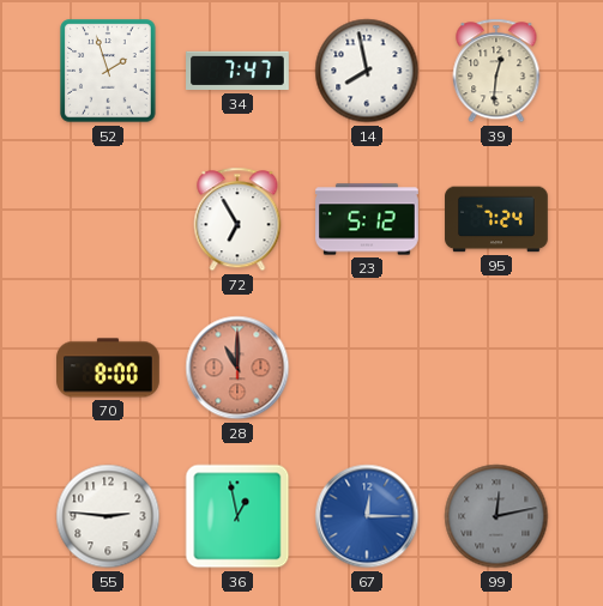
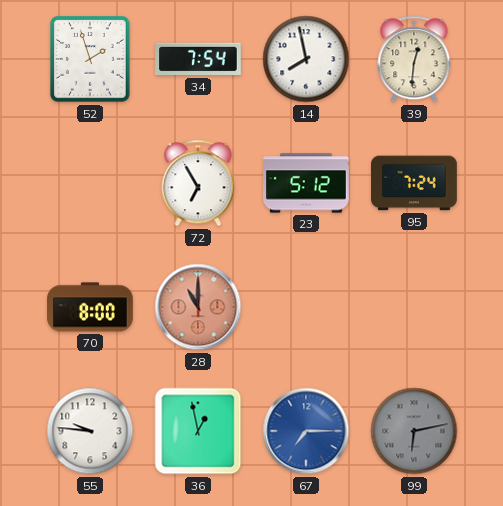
34: 7:47 -> 7:54
55: 2:46 -> 9:46
67: 12:15 -> 7:15
99: 12:13 -> 6:13
